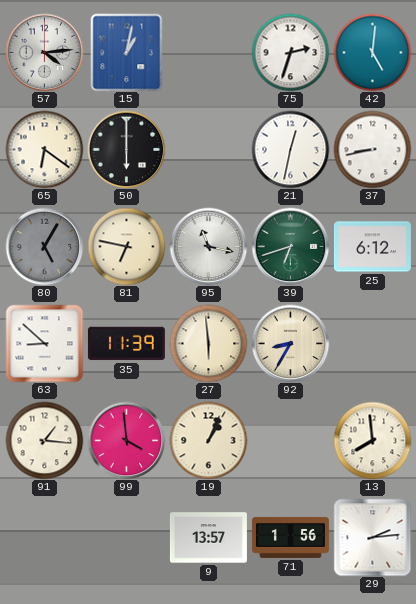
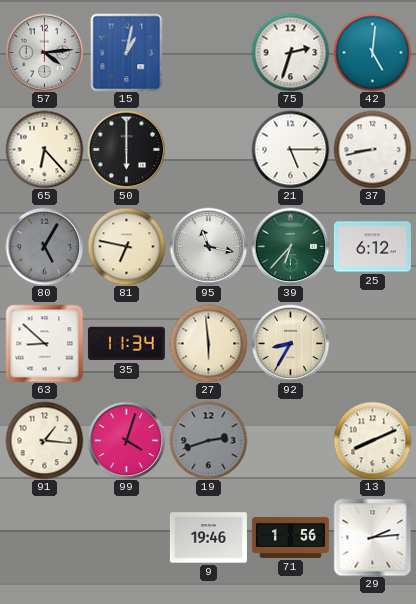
65: 6:21 -> 6:23
21: 12:32 -> 5:15
39: 6:42 -> 6:37
35: 11:39 -> 11:34
99: 3:59 -> 4:03
19: 1:04 -> 2:42
19 dial: cream -> grey
13: 7:59 -> 8:11
9: 13:57 -> 19:46
